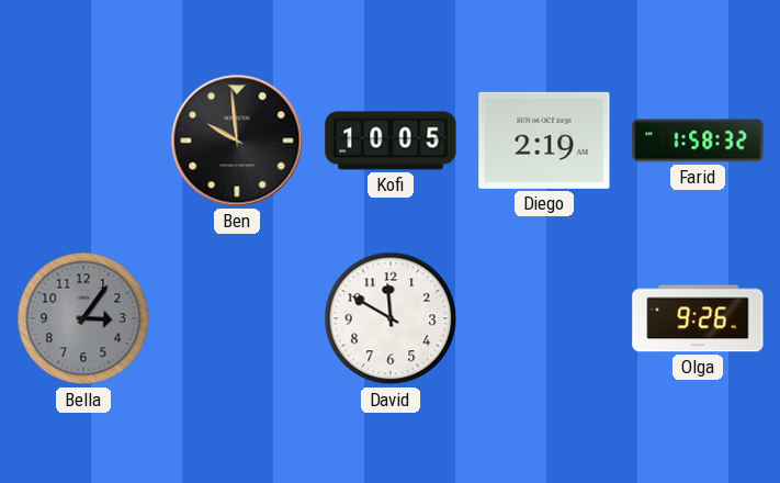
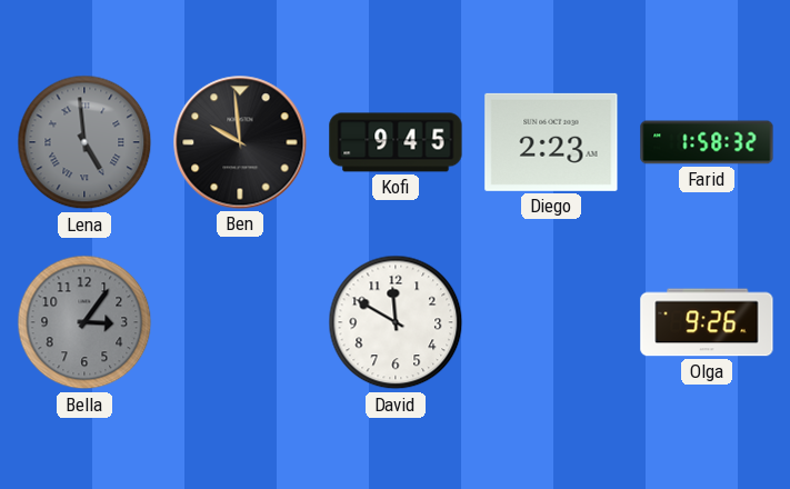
Lena: none -> 4:59
Kofi: 10:05 -> 9:45
Diego: 2:19 -> 2:23
